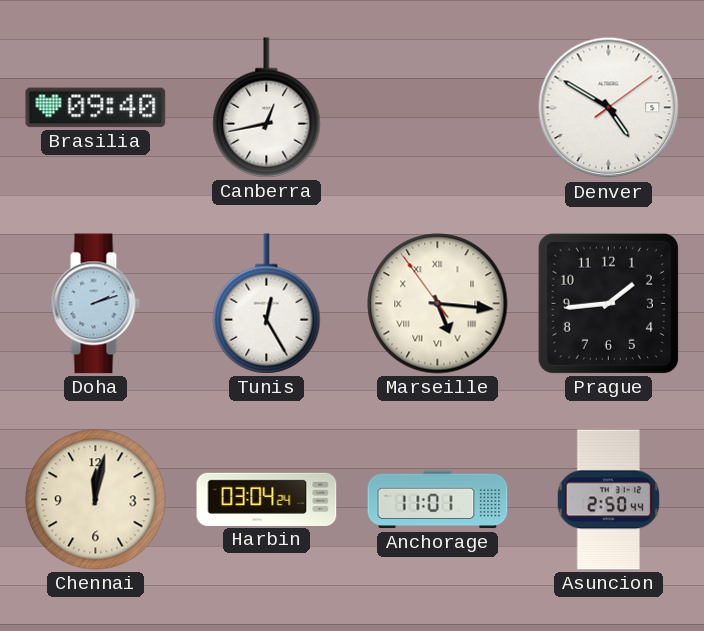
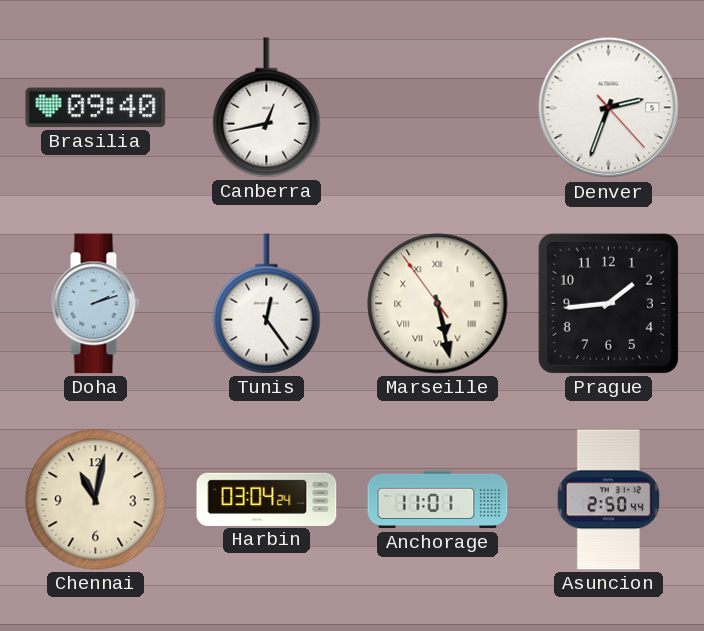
Denver: 4:50 -> 2:33
Tunis: 12:25 -> 12:24
Marseille: 5:15 -> 5:27
Chennai: 12:02 -> 11:02
